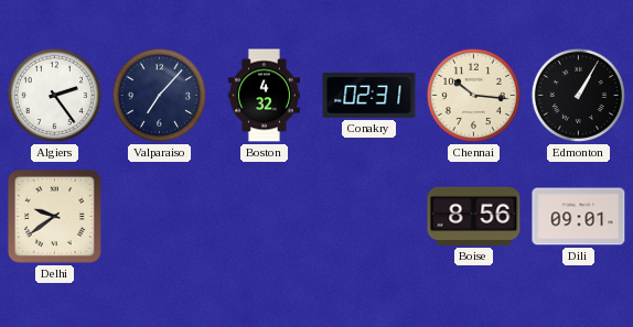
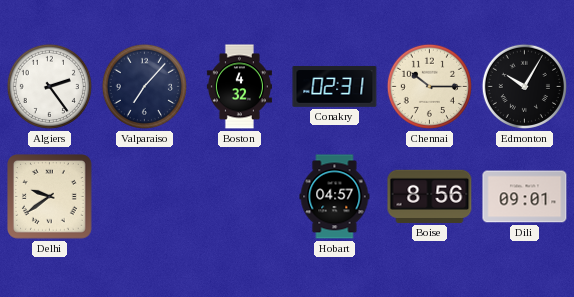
Chennai: 10:16 -> 10:15
Edmonton: 1:05 -> 10:05
Hobart: none -> 04:57
